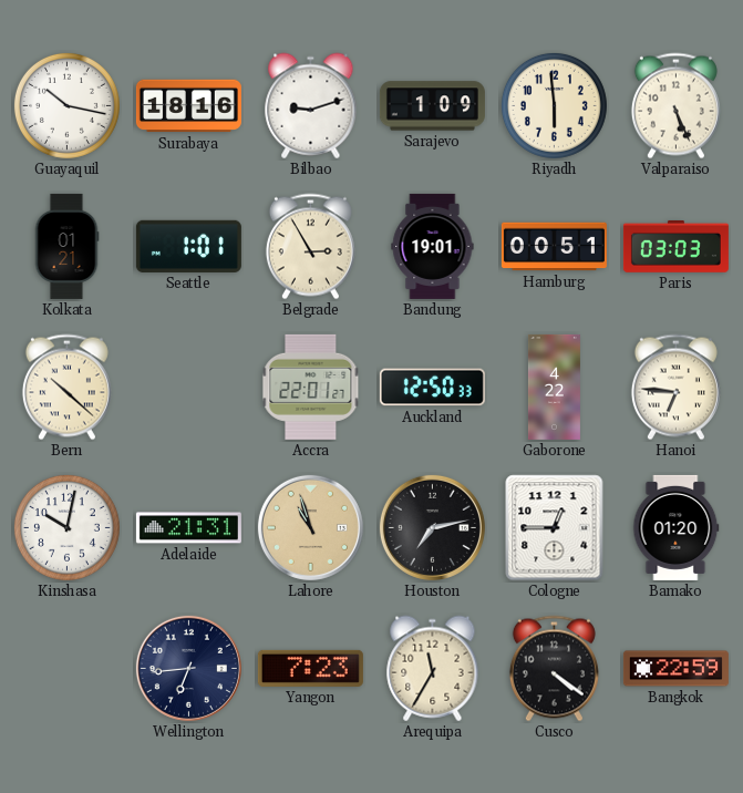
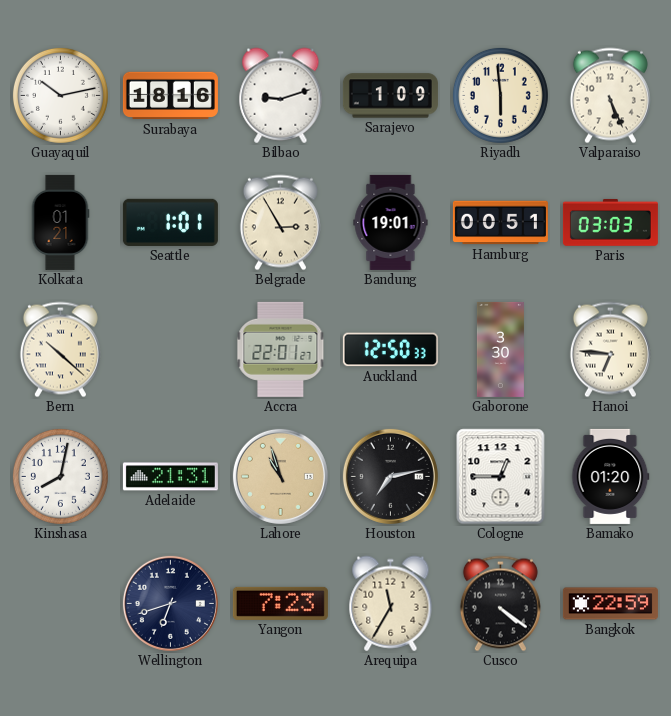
Guayaquil: 10:17 -> 10:13
Gaborone: 4:22 -> 3:30
Kinshasa: 10:02 -> 8:02
Wellington: 6:44 -> 6:42
